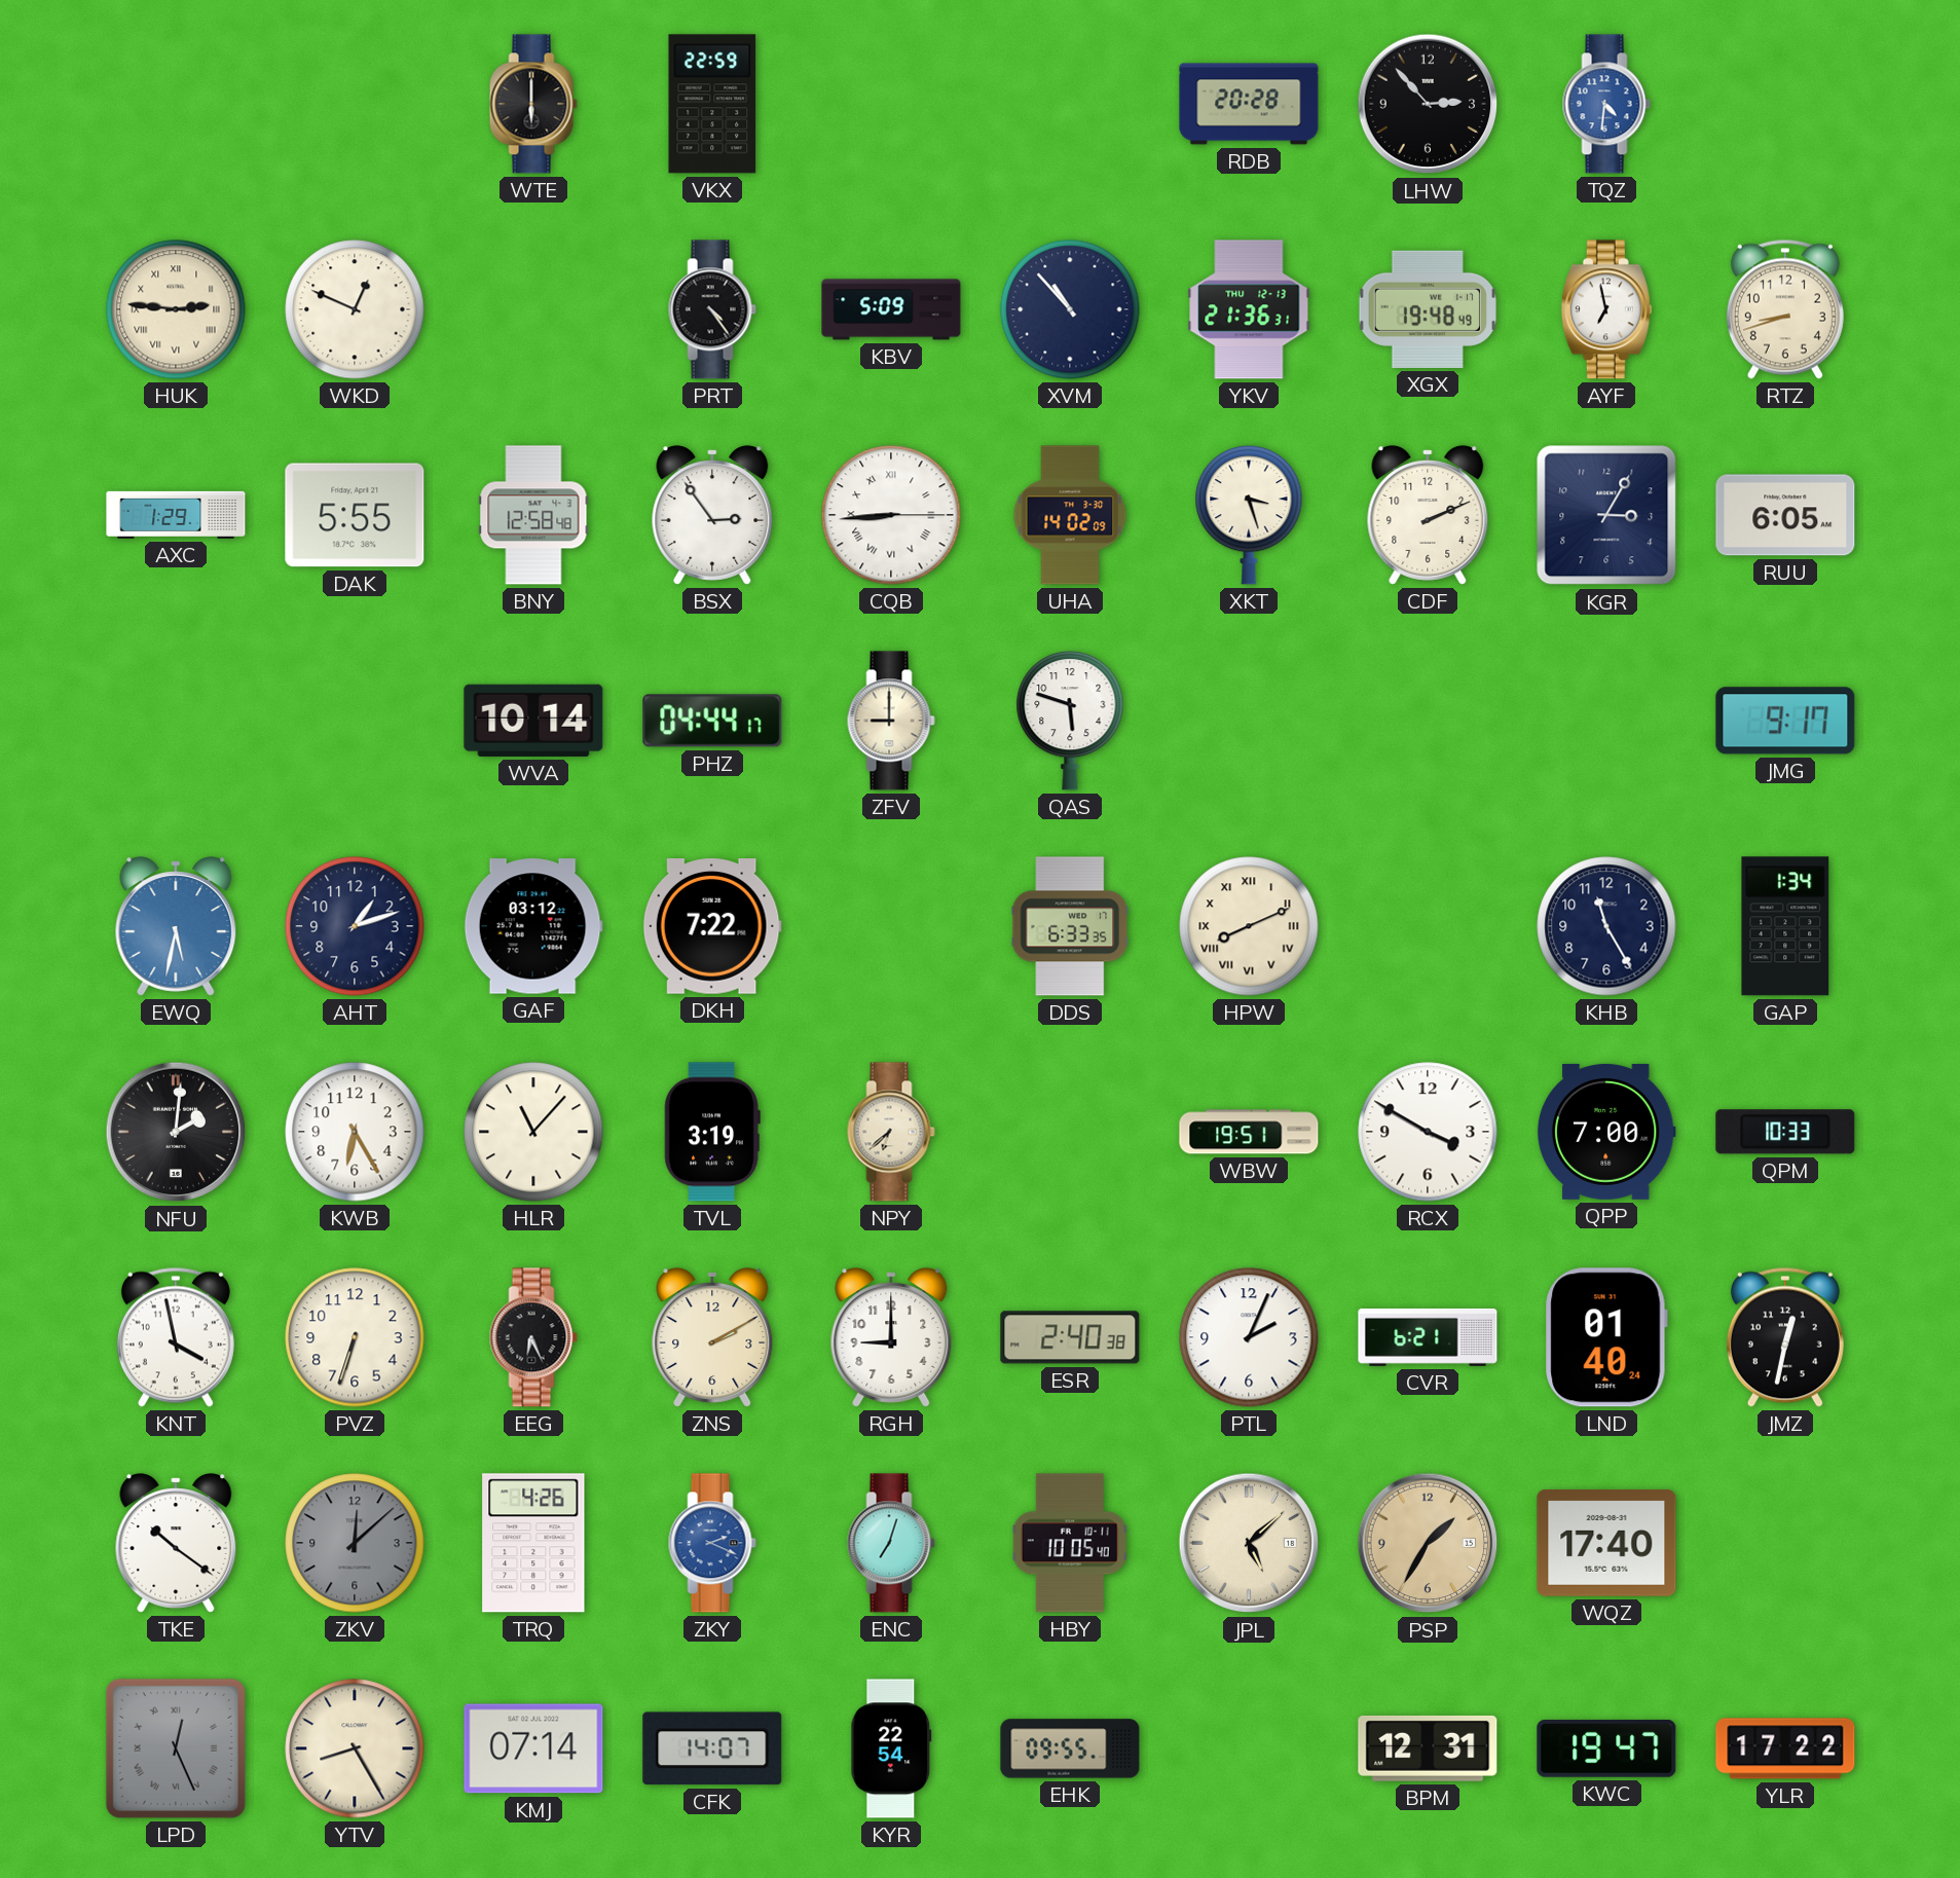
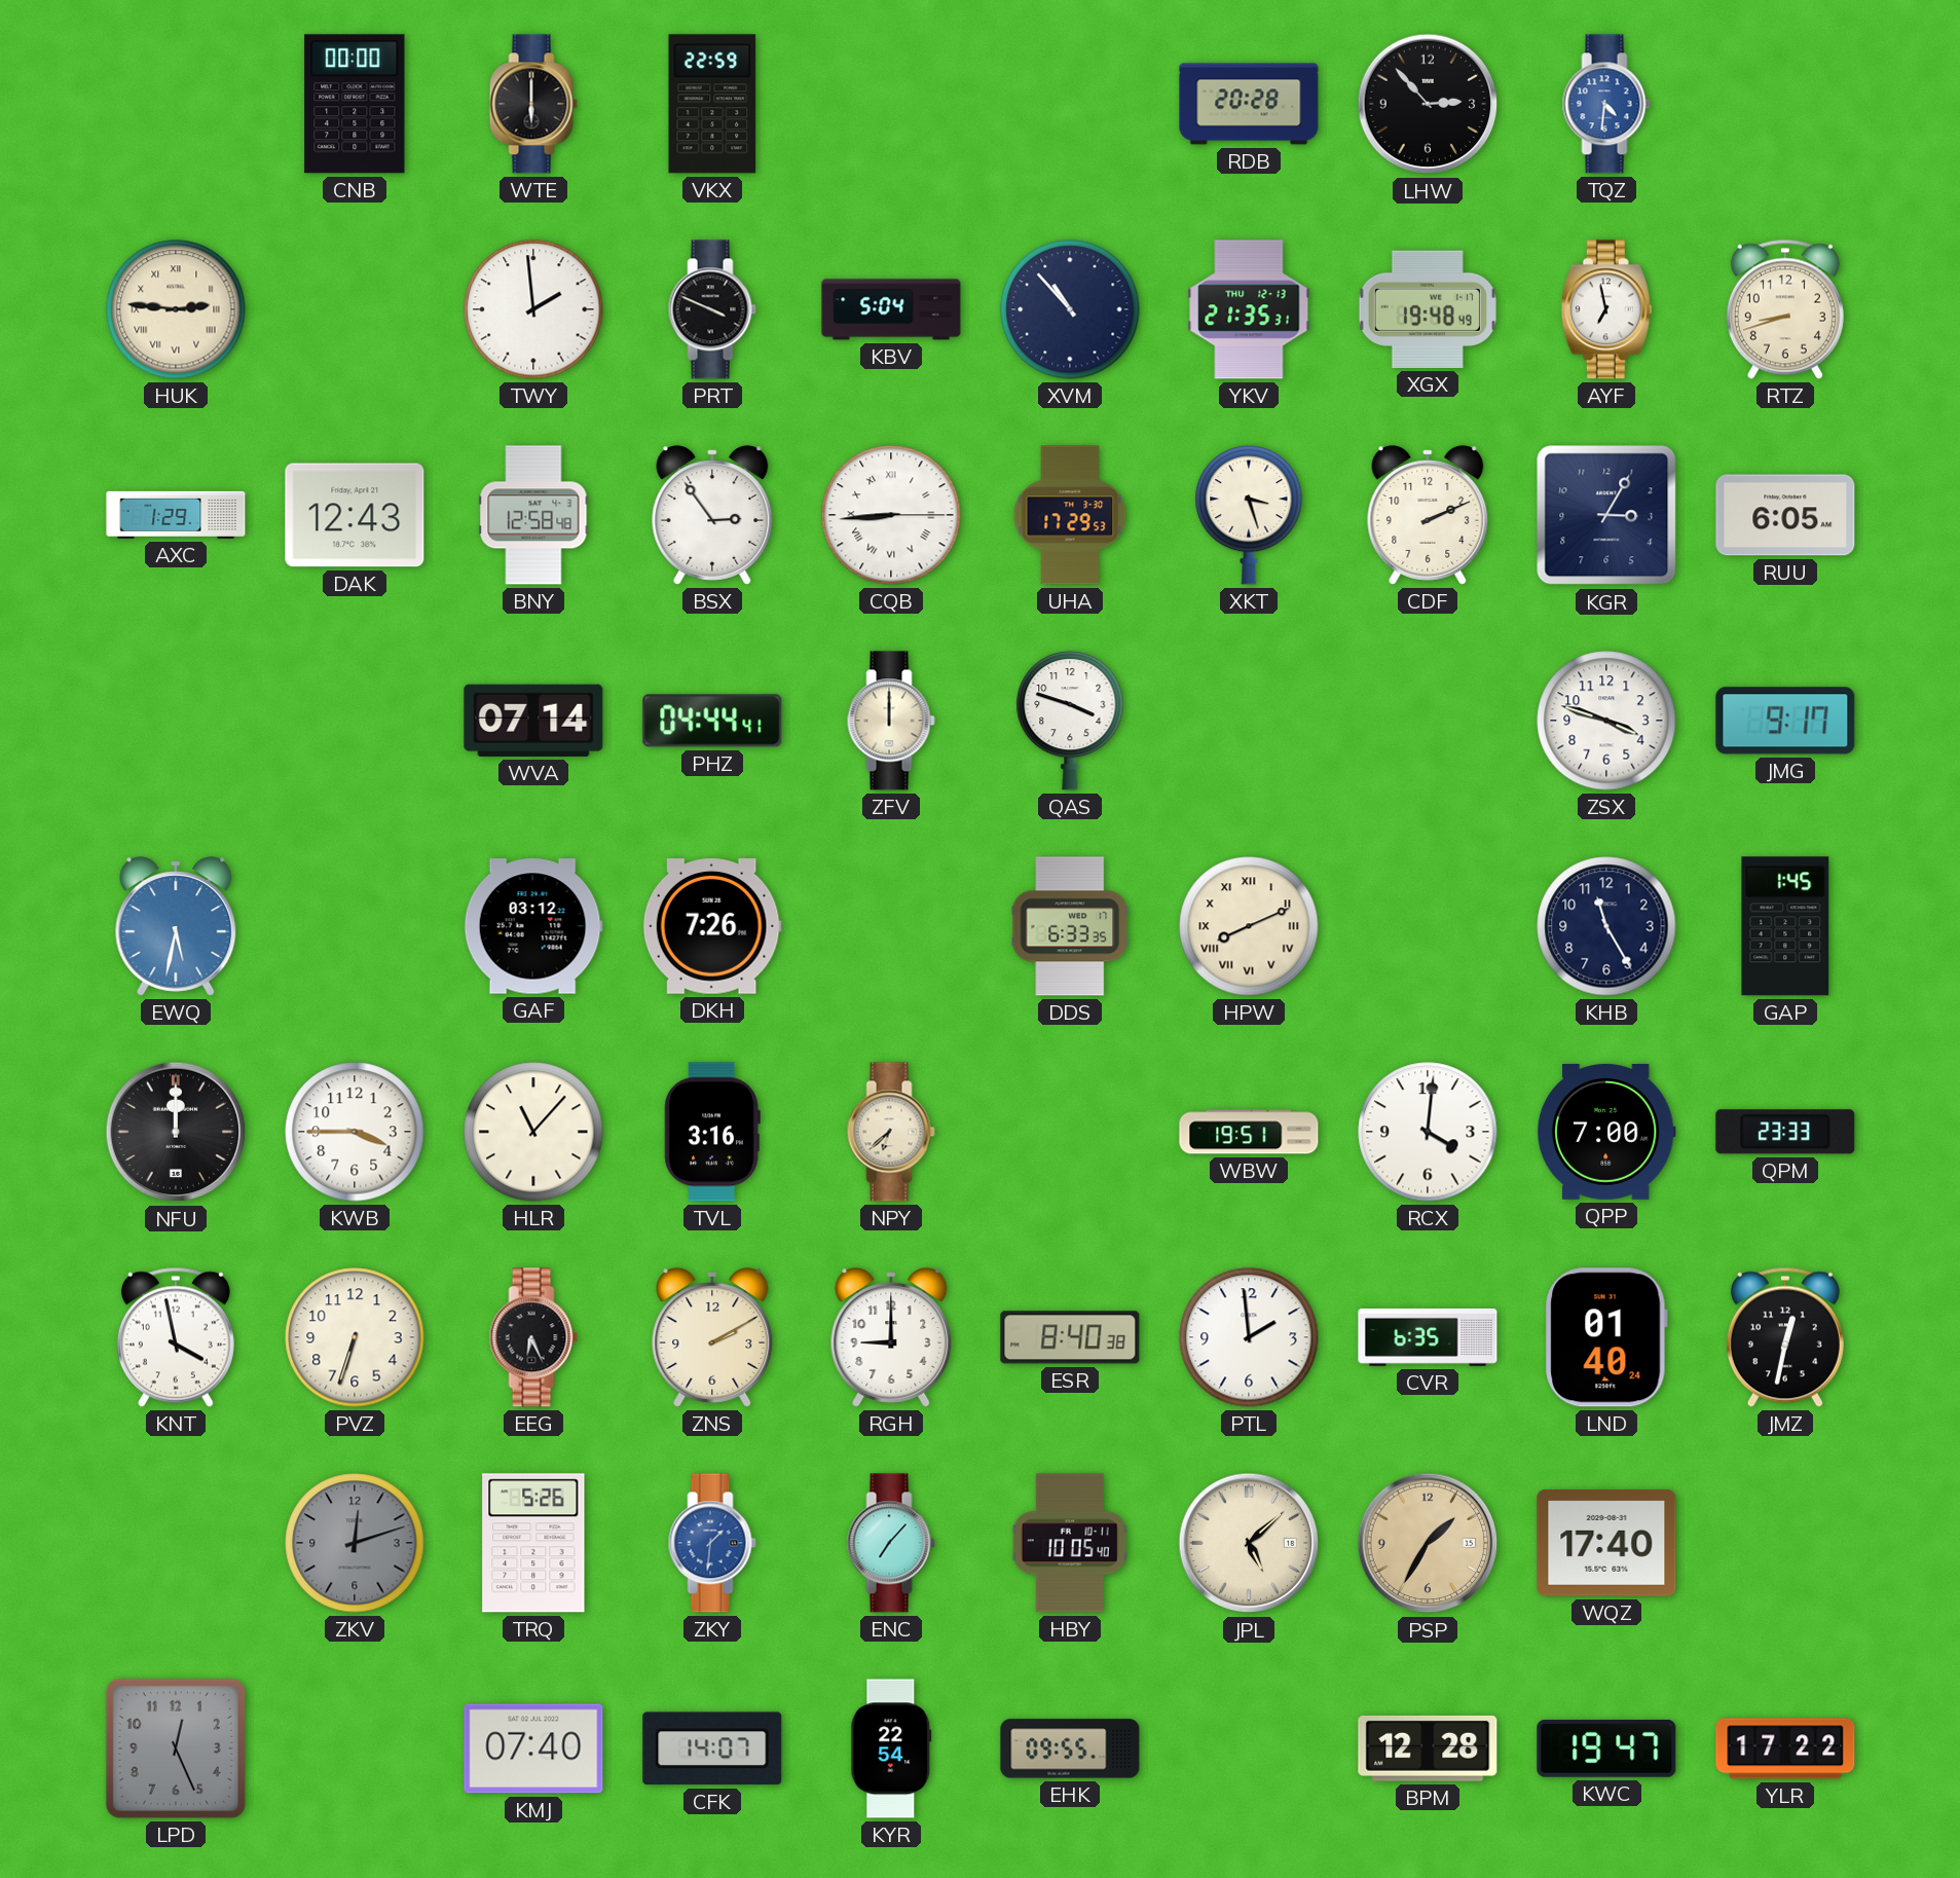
CNB: none -> 00:00
WKD: 12:49 -> none
TWY: none -> 1:59
PRT: 4:24 -> 3:49
KBV: 5:09 -> 5:04
YKV: 21:36 -> 21:35
DAK: 5:55 -> 12:43
UHA: 14:02 -> 17:29
WVA: 10:14 -> 07:14
PHZ: 04:44:17 -> 04:44:41
ZFV: 9:00 -> 12:00
QAS: 5:48 -> 3:48
ZSX: none -> 3:48
AHT: 1:12 -> none
DKH: 7:22 -> 7:26
GAP: 1:34 -> 1:45
NFU: 2:01 -> 12:00
KWB: 6:25 -> 3:45
TVL: 3:19 -> 3:16
RCX: 3:50 -> 4:01
QPM: 10:33 -> 23:33
ESR: 2:40 -> 8:40
PTL: 2:04 -> 1:59
CVR: 6:21 -> 6:35
TKE: 10:21 -> none
ZKV: 12:08 -> 12:12
TRQ: 4:26 -> 5:26
ZKY: 2:19 -> 1:31
ENC: 7:03 -> 7:07
LPD numerals: Roman -> Arabic
YTV: 8:25 -> none
KMJ: 07:14 -> 07:40
BPM: 12:31 -> 12:28
